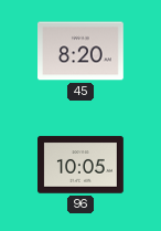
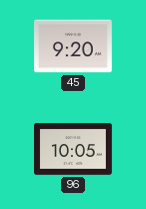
45: 8:20 -> 9:20
